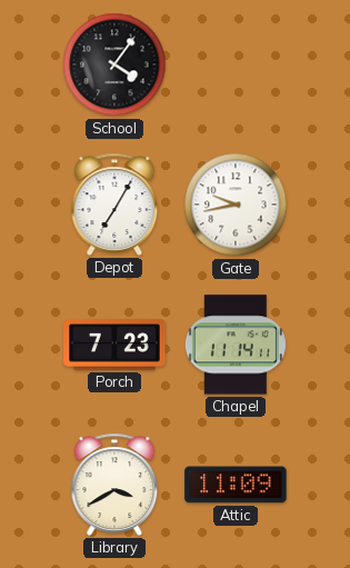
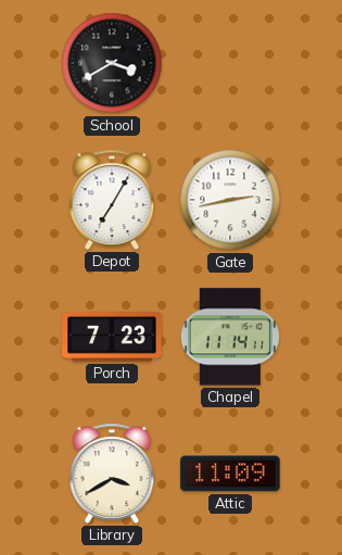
School: 4:06 -> 3:40
Gate: 9:43 -> 2:43
